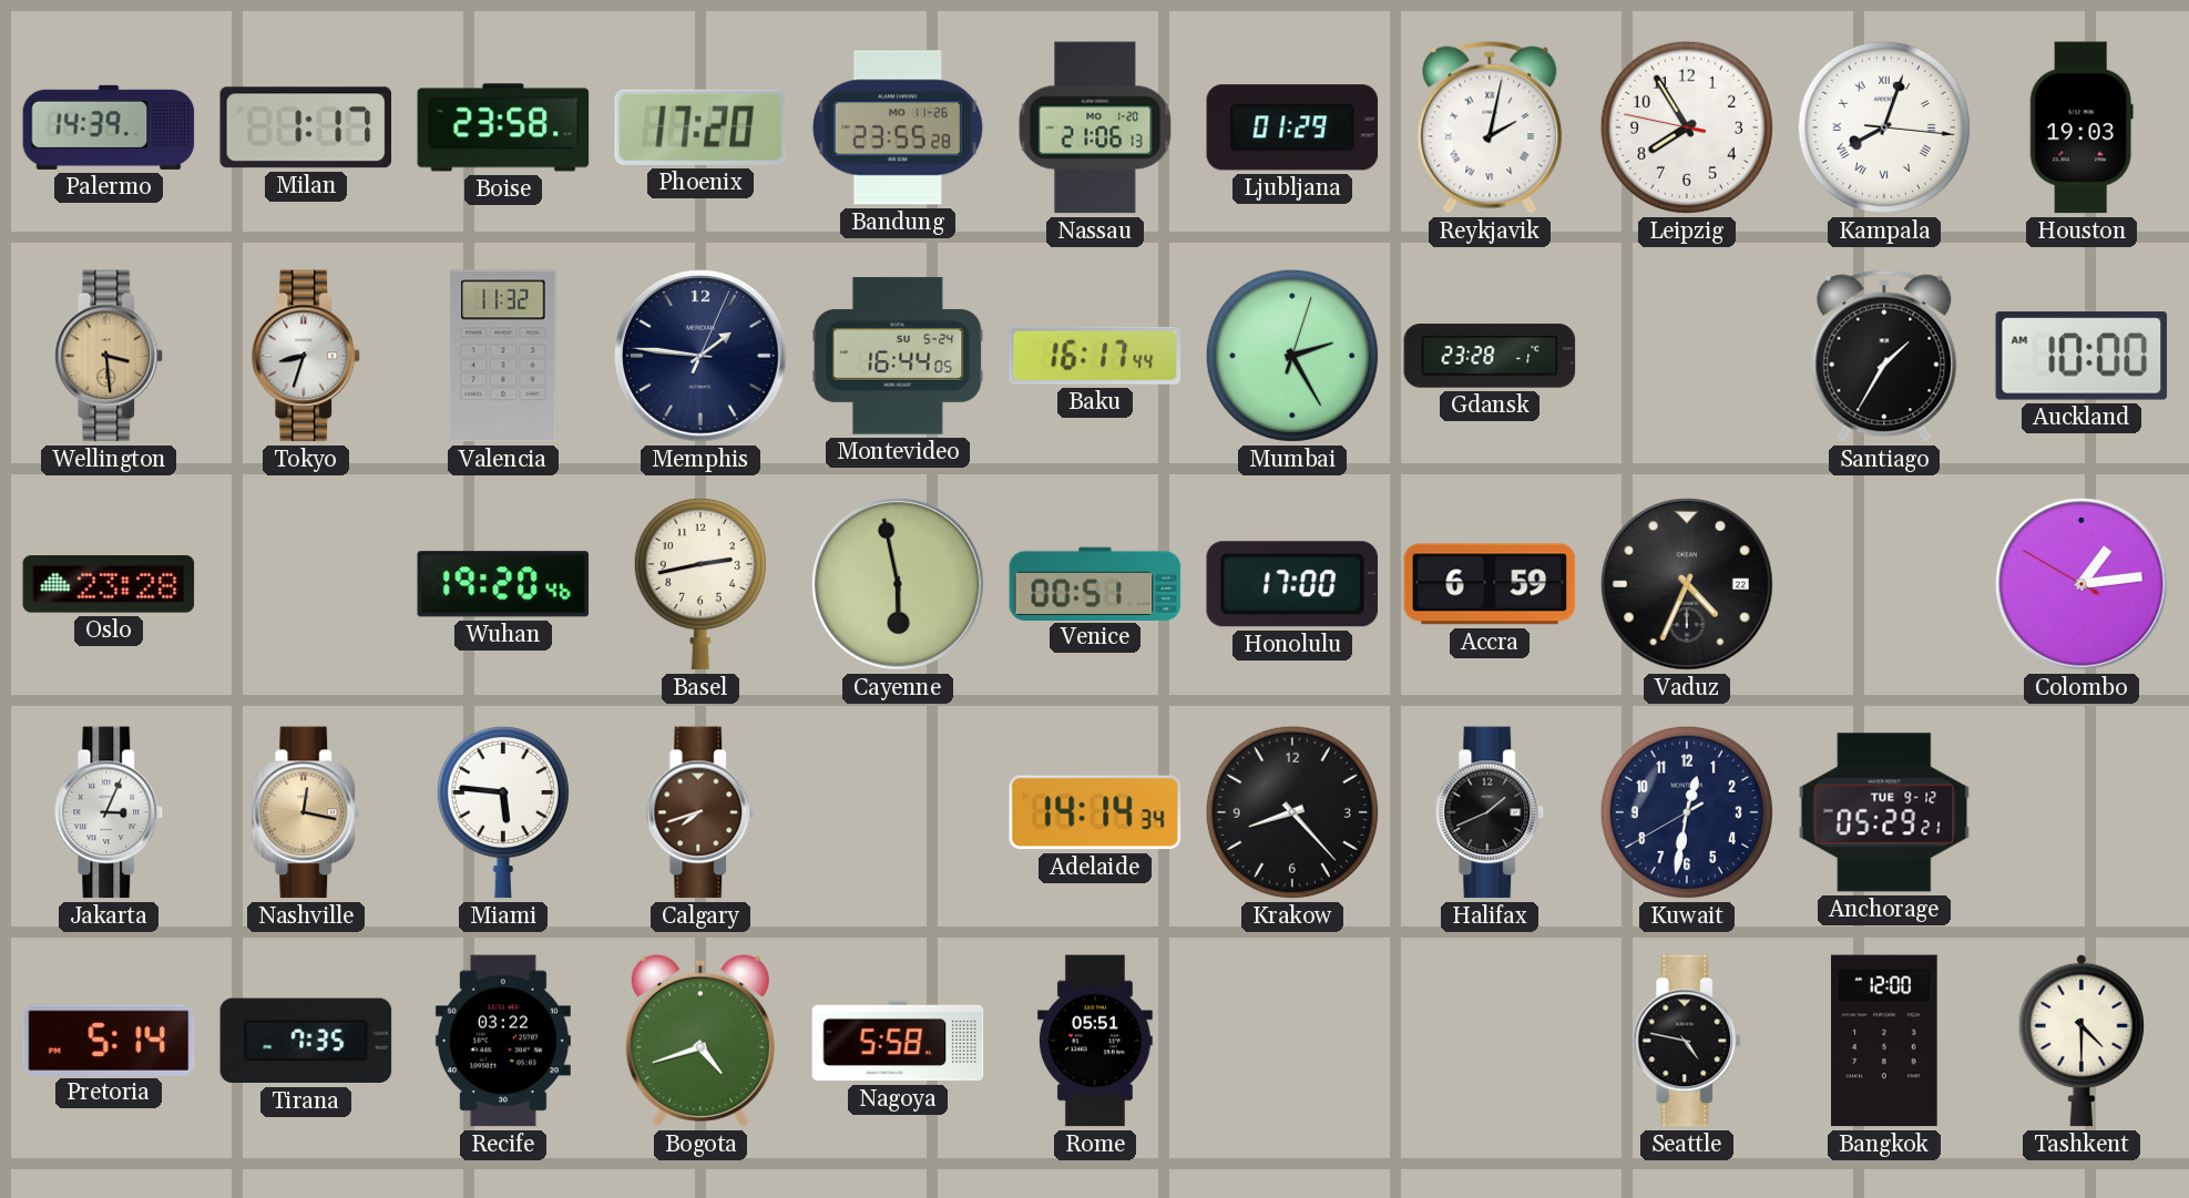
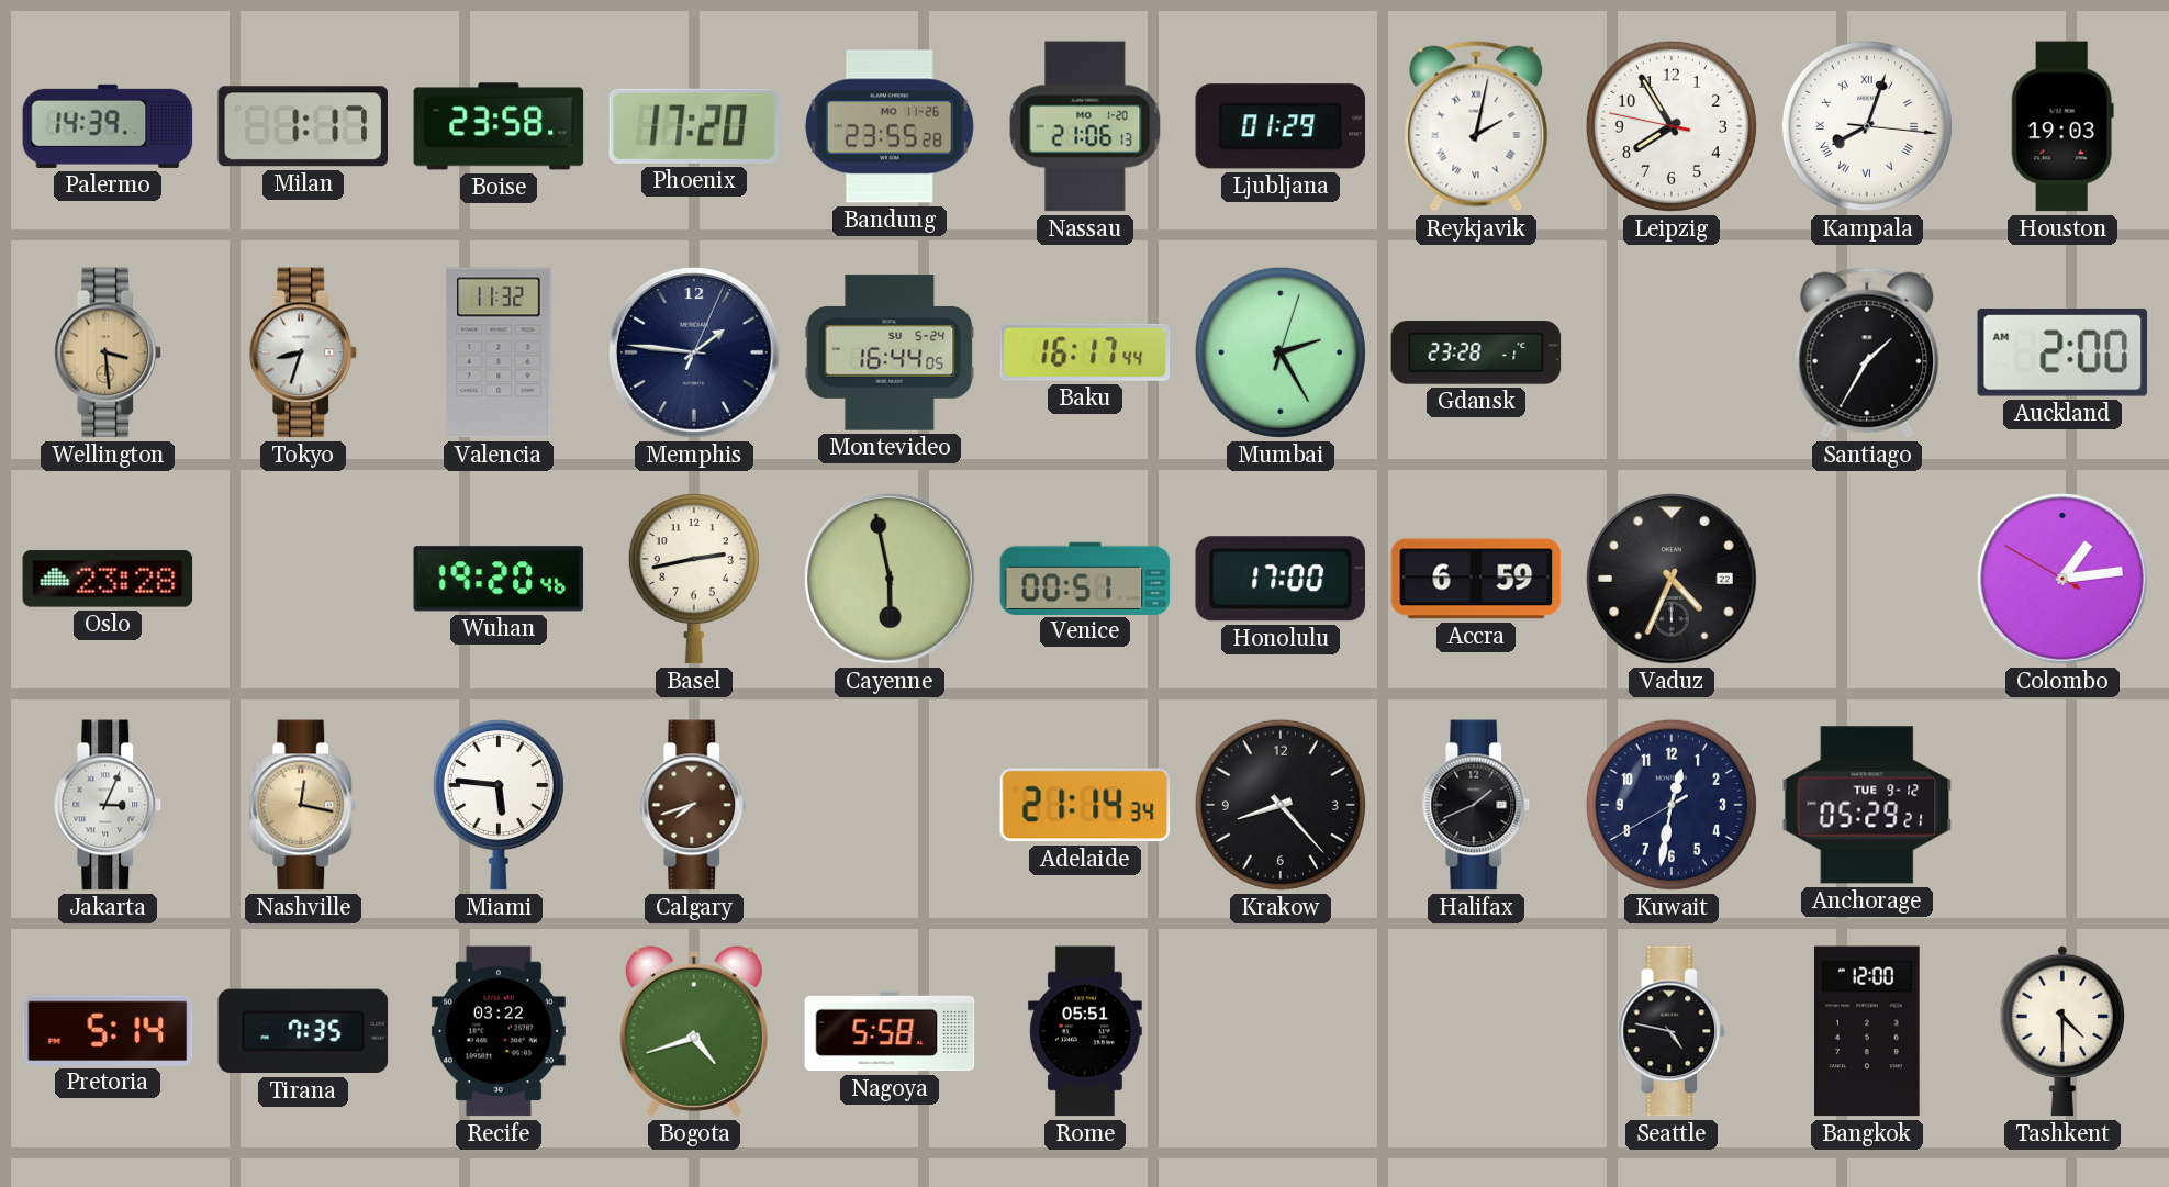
Auckland: 10:00 -> 2:00
Adelaide: 14:14 -> 21:14
